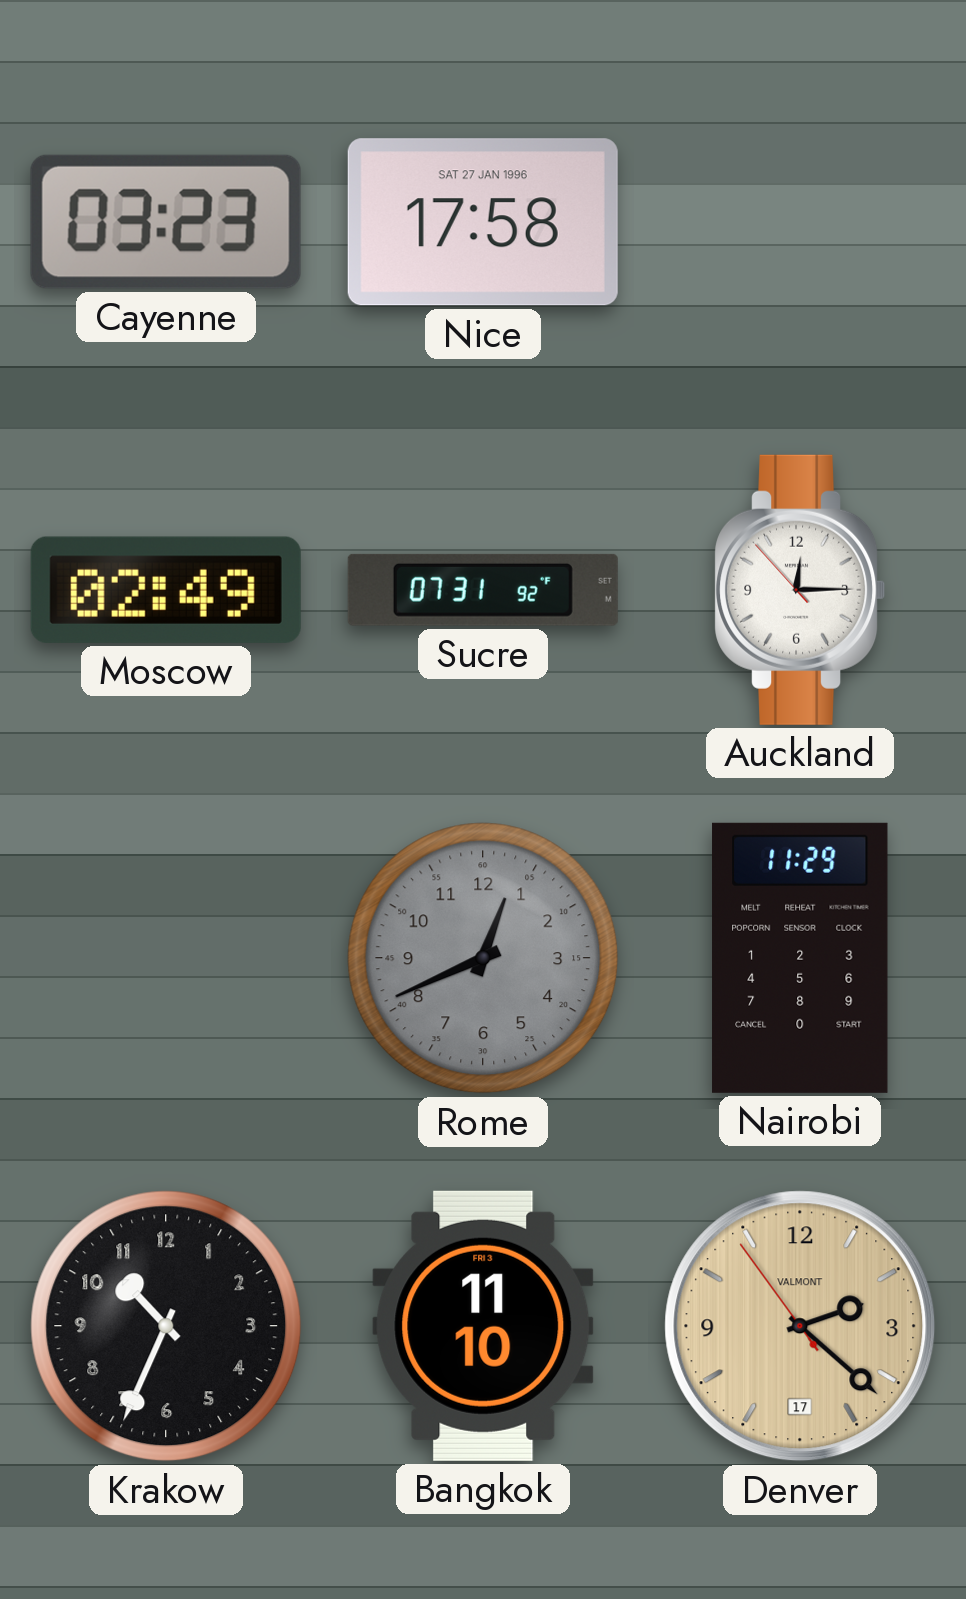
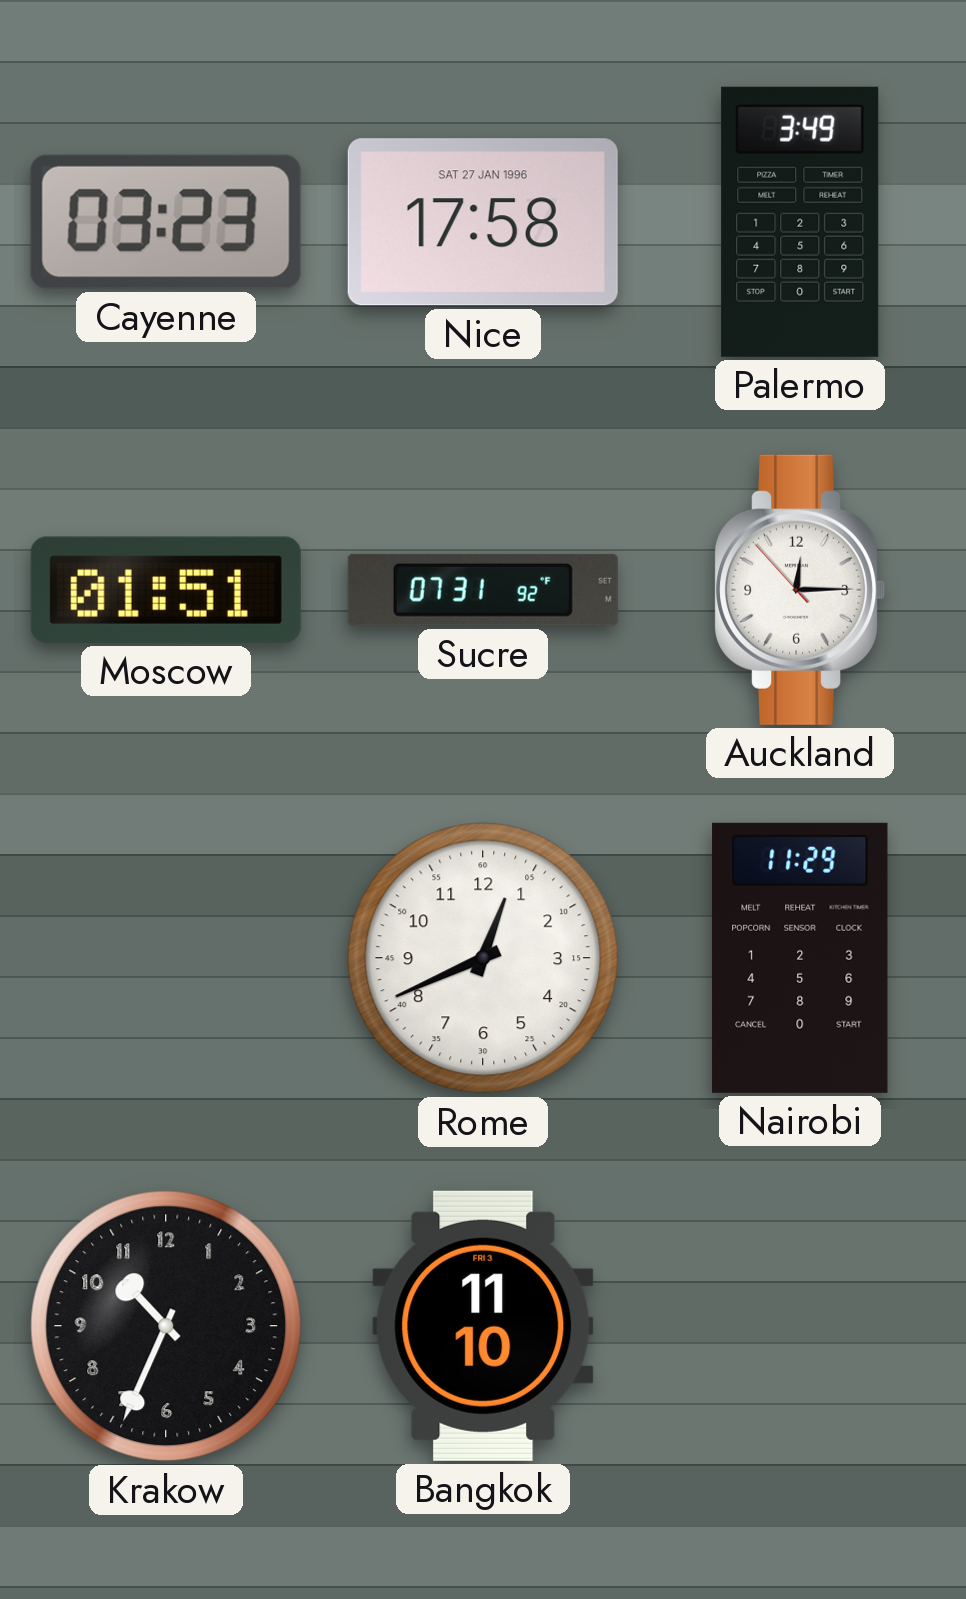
Palermo: none -> 3:49
Moscow: 02:49 -> 01:51
Rome dial: grey -> white
Denver: 2:21 -> none
